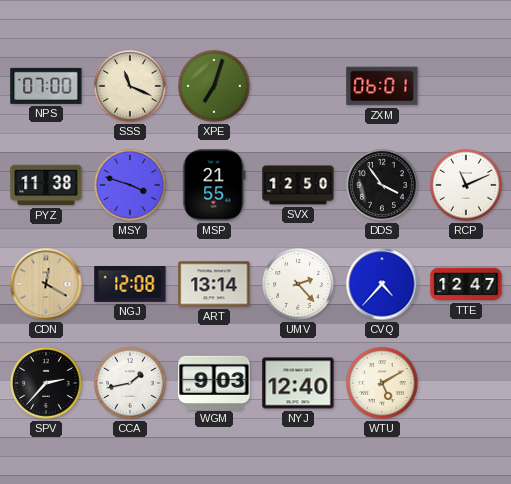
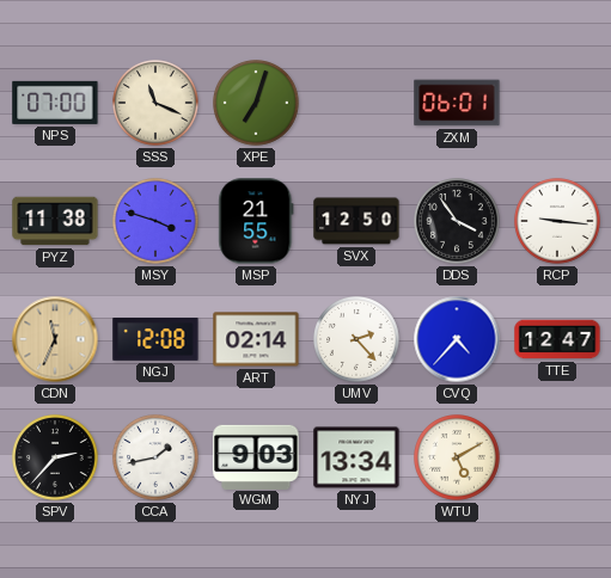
RCP: 11:11 -> 9:16
CDN: 12:20 -> 11:34
ART: 13:14 -> 02:14
NYJ: 12:40 -> 13:34
